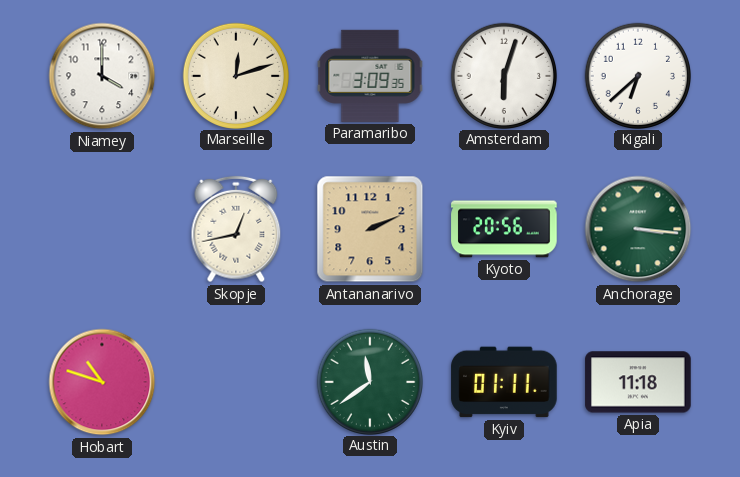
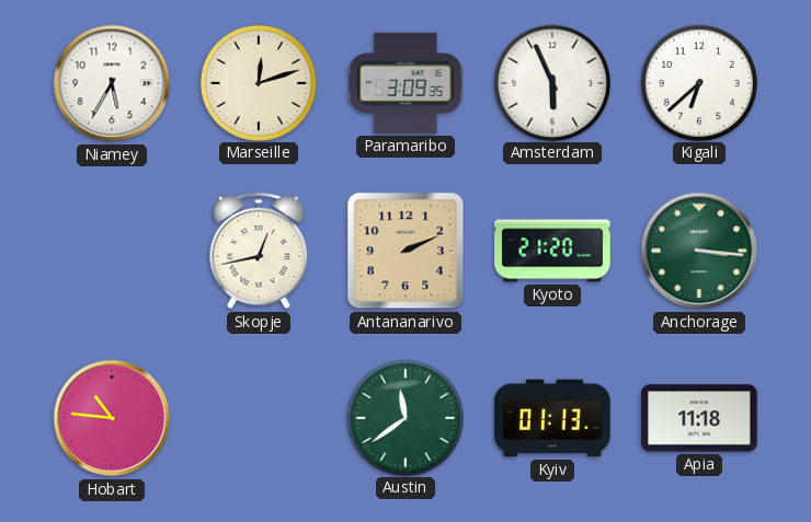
Niamey: 4:00 -> 5:35
Amsterdam: 6:03 -> 5:56
Kyoto: 20:56 -> 21:20
Hobart: 10:48 -> 10:46
Kyiv: 01:11 -> 01:13
